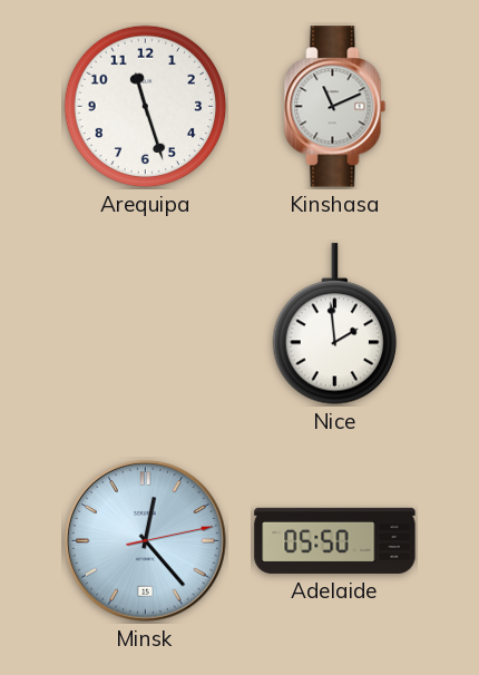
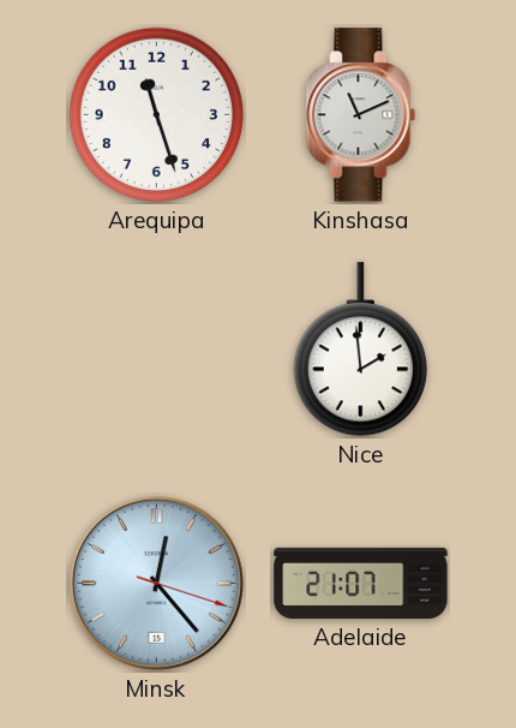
Minsk: 12:23:13 -> 12:23:18
Adelaide: 05:50 -> 21:07
